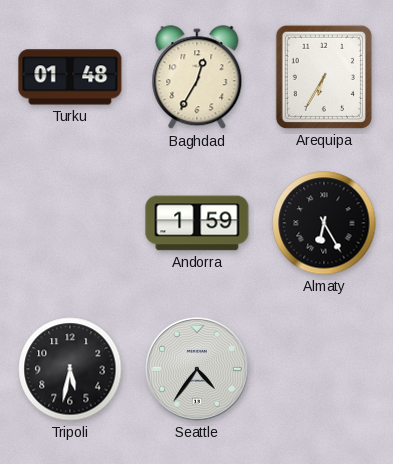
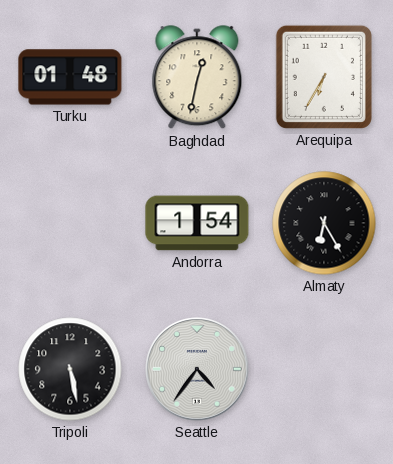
Baghdad: 12:35 -> 12:32
Andorra: 1:59 -> 1:54
Tripoli: 5:32 -> 5:28
